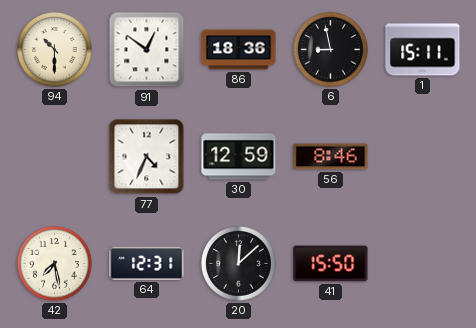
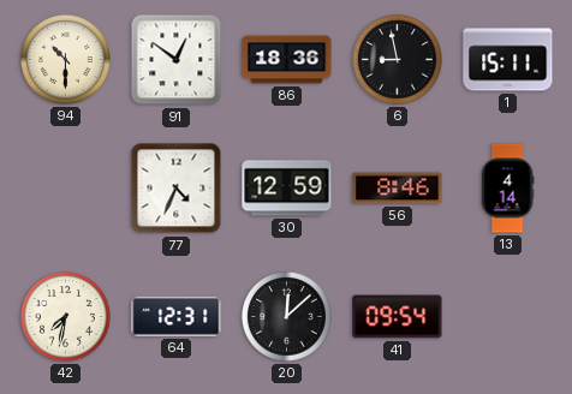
13: none -> 4:14
42: 7:28 -> 7:32
41: 15:50 -> 09:54
